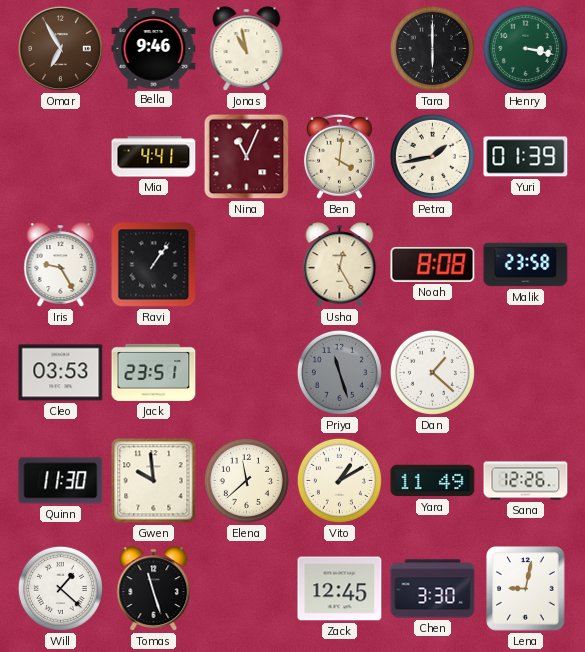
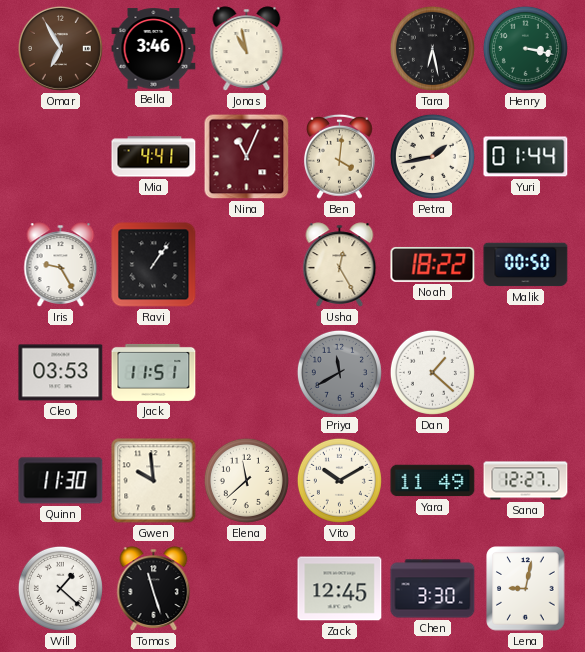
Bella: 9:46 -> 3:46
Tara: 6:00 -> 6:28
Yuri: 01:39 -> 01:44
Noah: 8:08 -> 18:22
Malik: 23:58 -> 00:50
Jack: 23:51 -> 11:51
Priya: 11:27 -> 11:40
Vito: 1:10 -> 10:10
Sana: 12:26 -> 12:27
